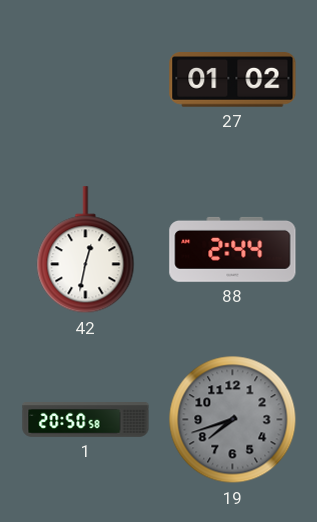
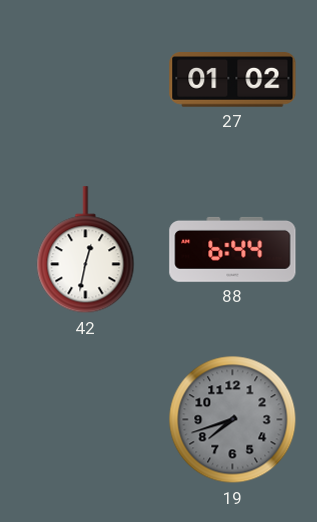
88: 2:44 -> 6:44
1: 20:50 -> none
